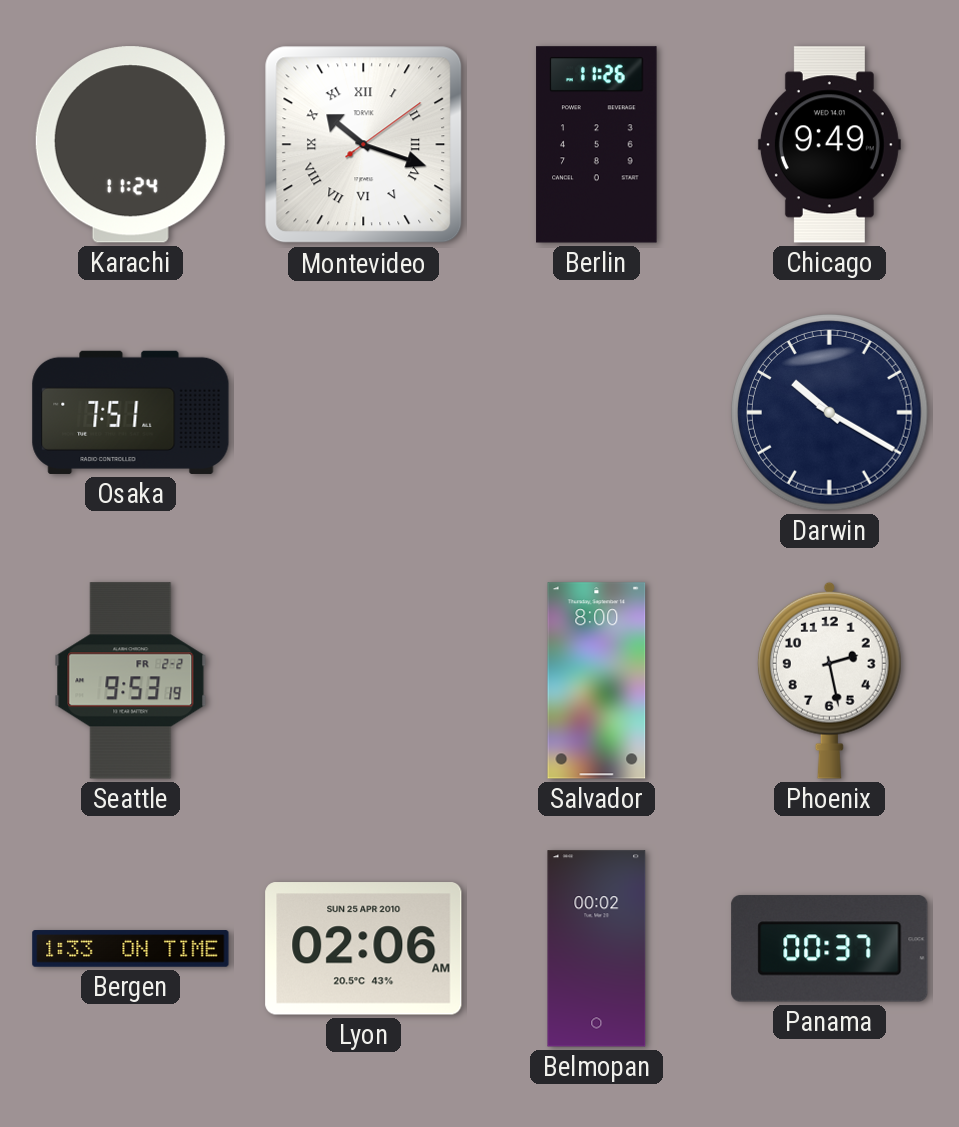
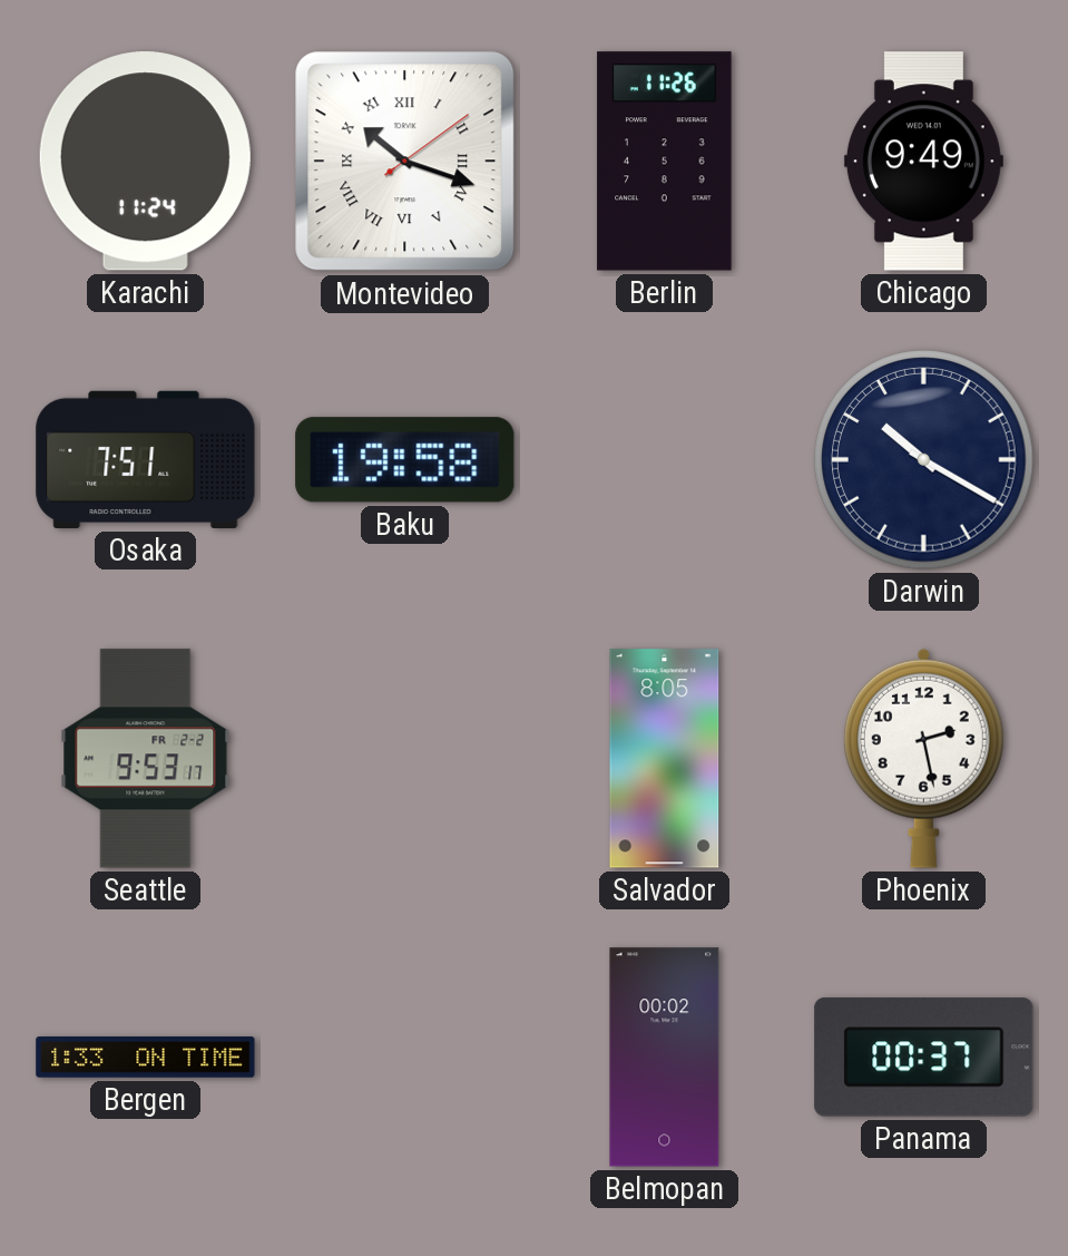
Baku: none -> 19:58
Seattle: 9:53:19 -> 9:53:17
Salvador: 8:00 -> 8:05
Lyon: 02:06 -> none
